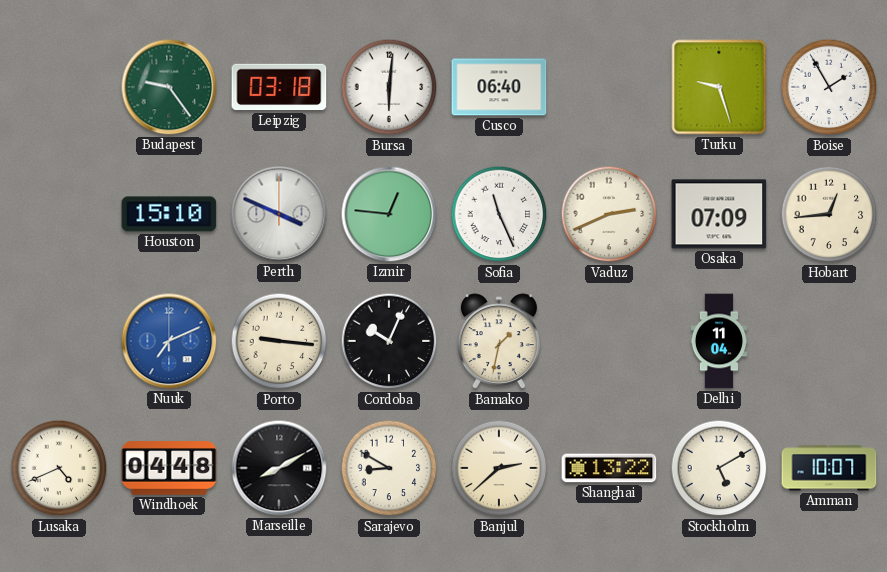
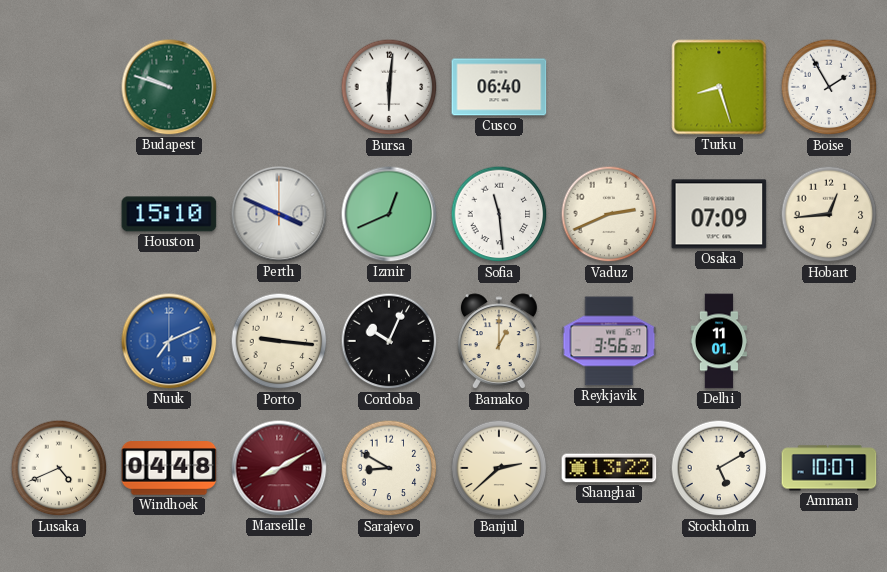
Budapest: 9:24 -> 9:48
Leipzig: 03:18 -> none
Turku: 9:27 -> 8:27
Izmir: 12:46 -> 12:41
Sofia: 11:26 -> 11:29
Bamako: 1:32 -> 1:00
Reykjavik: none -> 3:56
Delhi: 11:04 -> 11:01
Marseille dial: black -> burgundy
